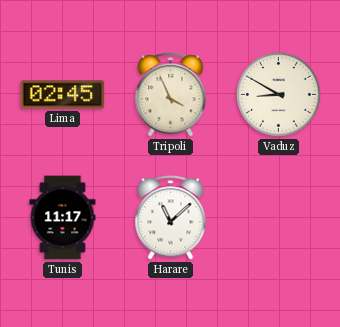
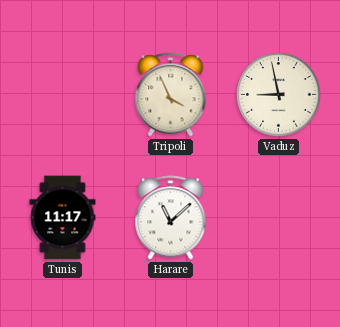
Lima: 02:45 -> none
Vaduz: 8:50 -> 8:58
